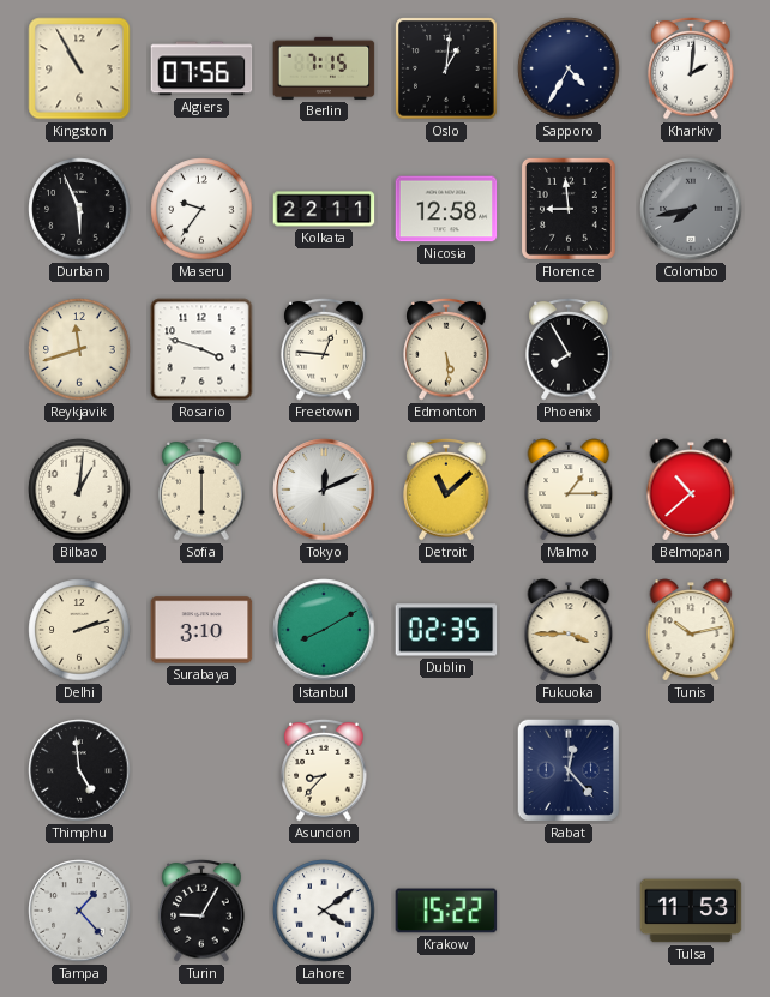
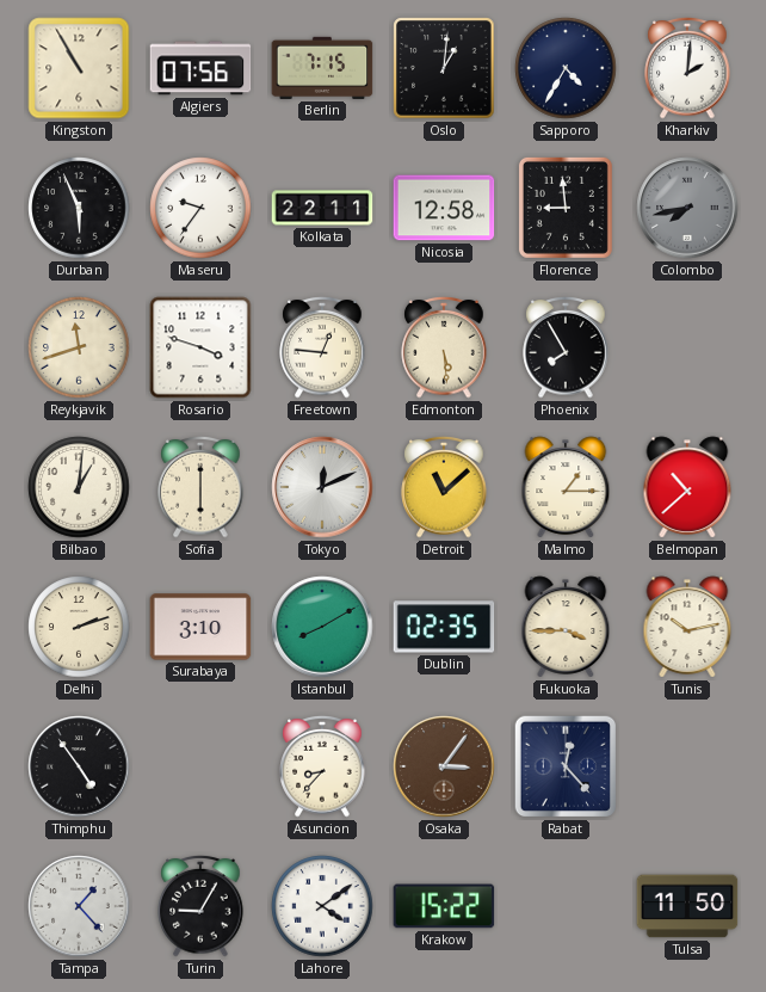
Thimphu: 4:59 -> 4:54
Osaka: none -> 3:06
Tulsa: 11:53 -> 11:50
